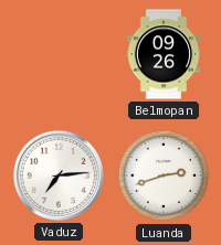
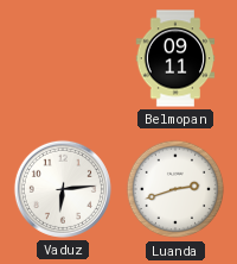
Belmopan: 09:26 -> 09:11
Vaduz: 7:14 -> 6:14
